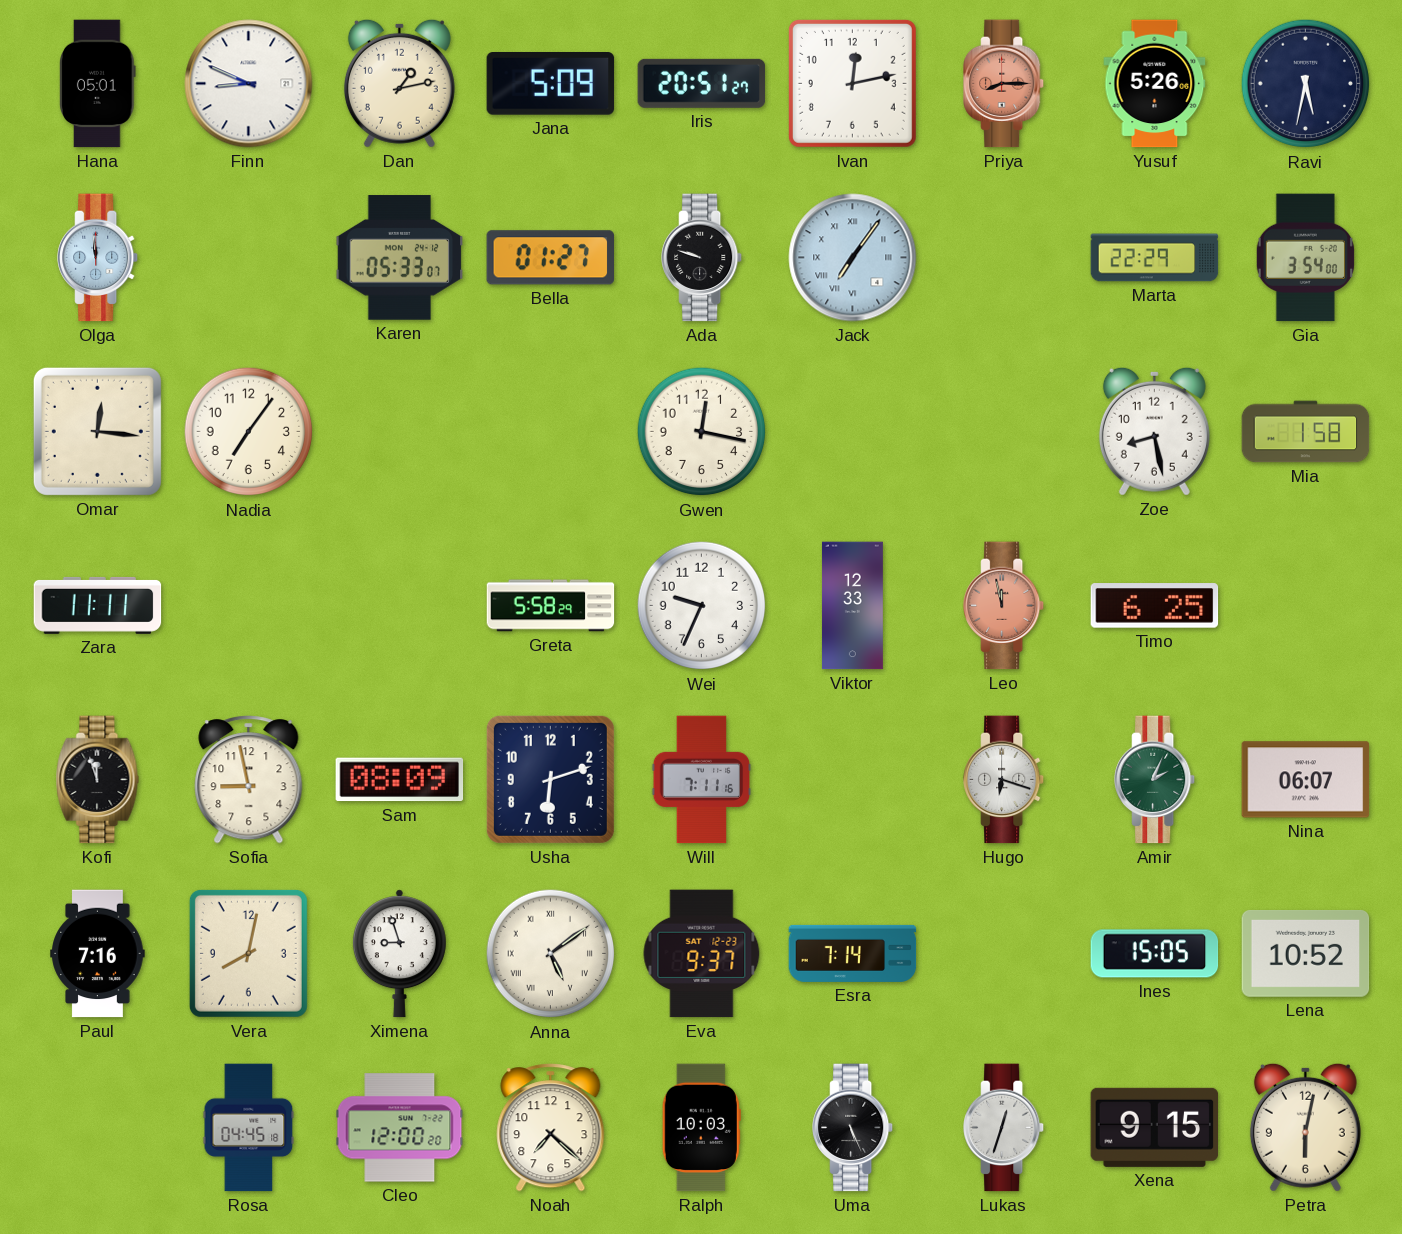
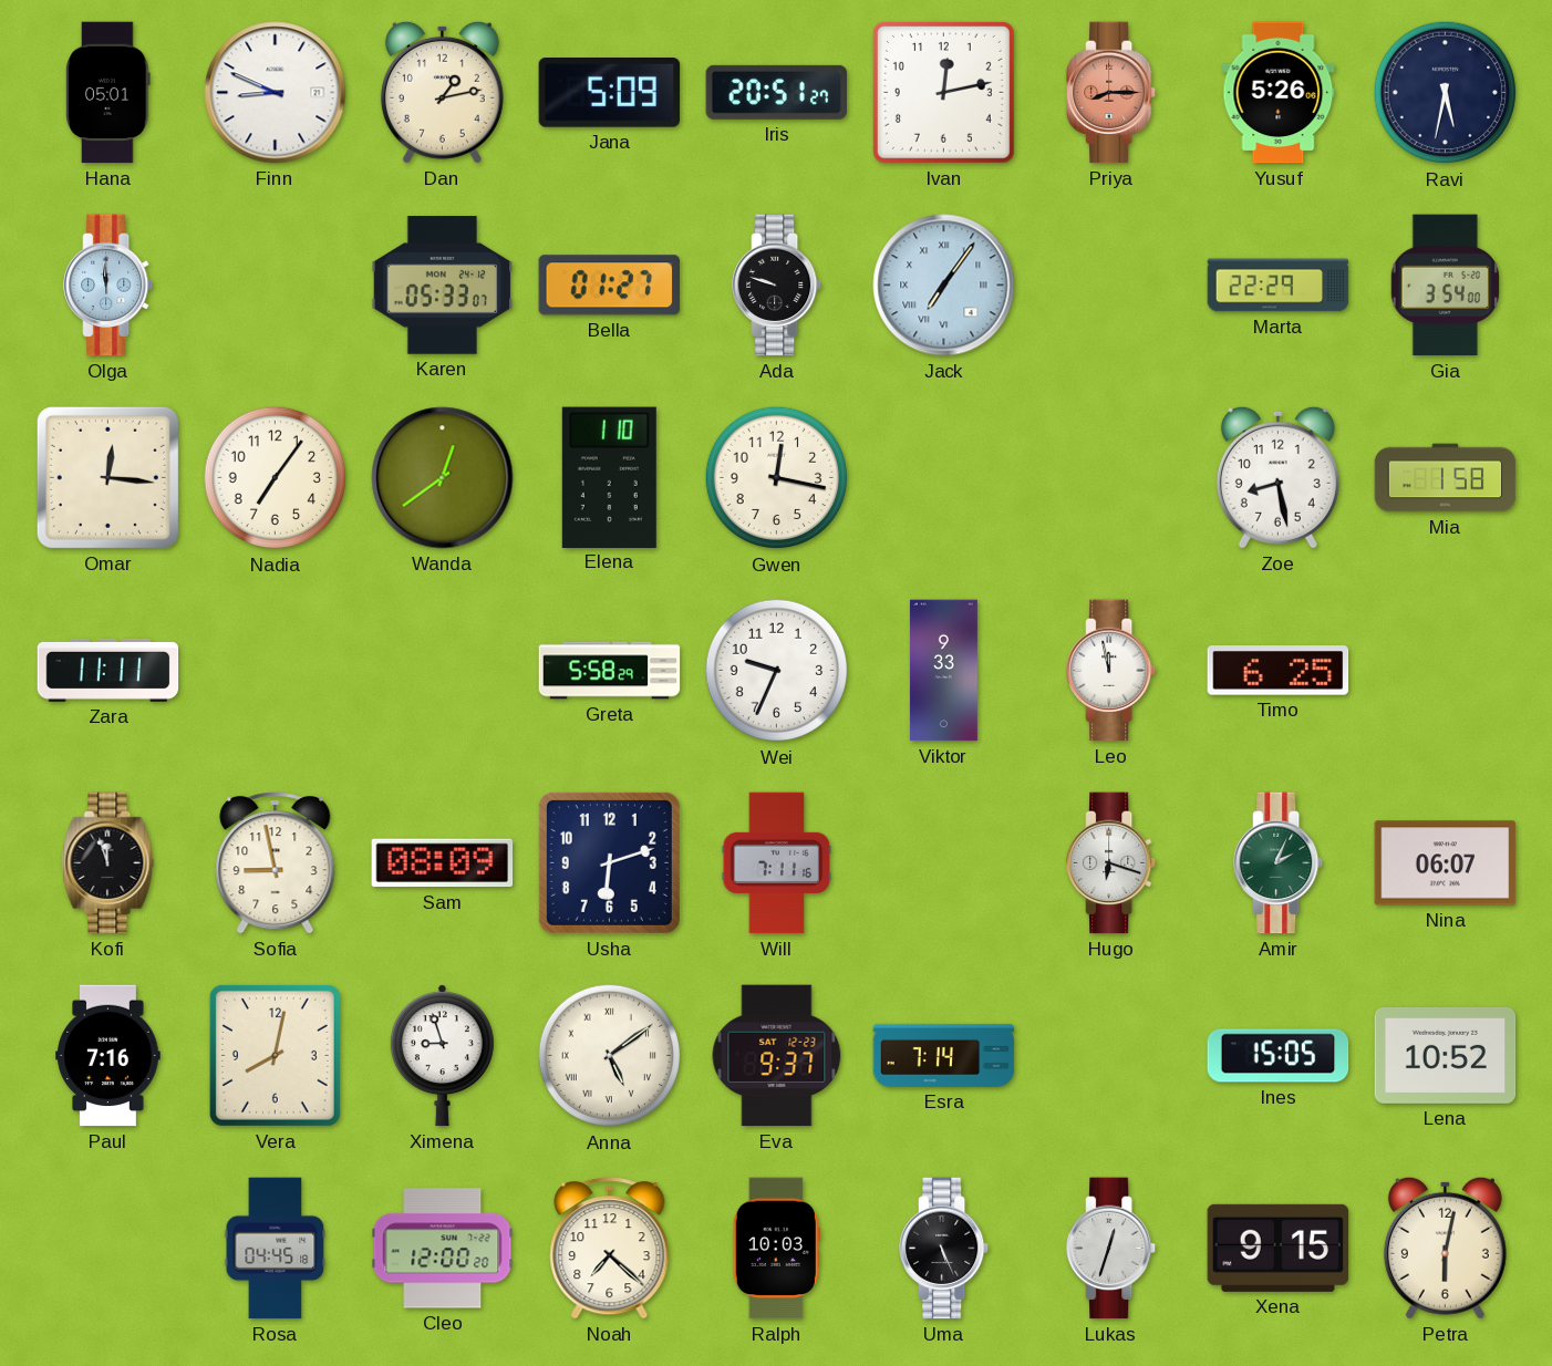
Wanda: none -> 12:39
Elena: none -> 1:10
Viktor: 12:33 -> 9:33
Leo dial: salmon -> white
